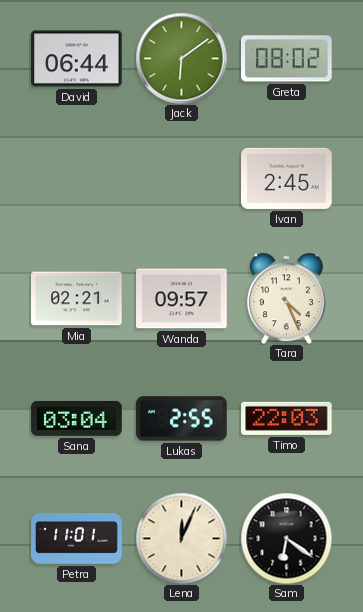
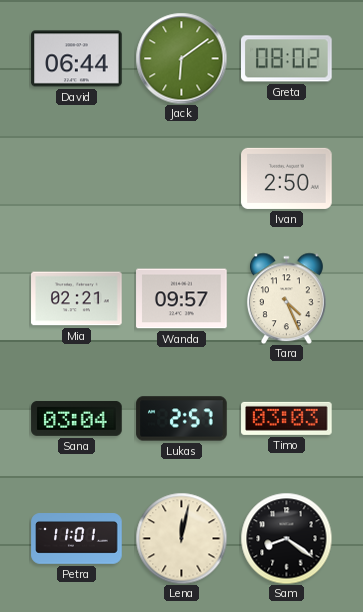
Ivan: 2:45 -> 2:50
Lukas: 2:55 -> 2:57
Timo: 22:03 -> 03:03
Lena: 12:04 -> 12:02
Sam: 6:21 -> 8:21
